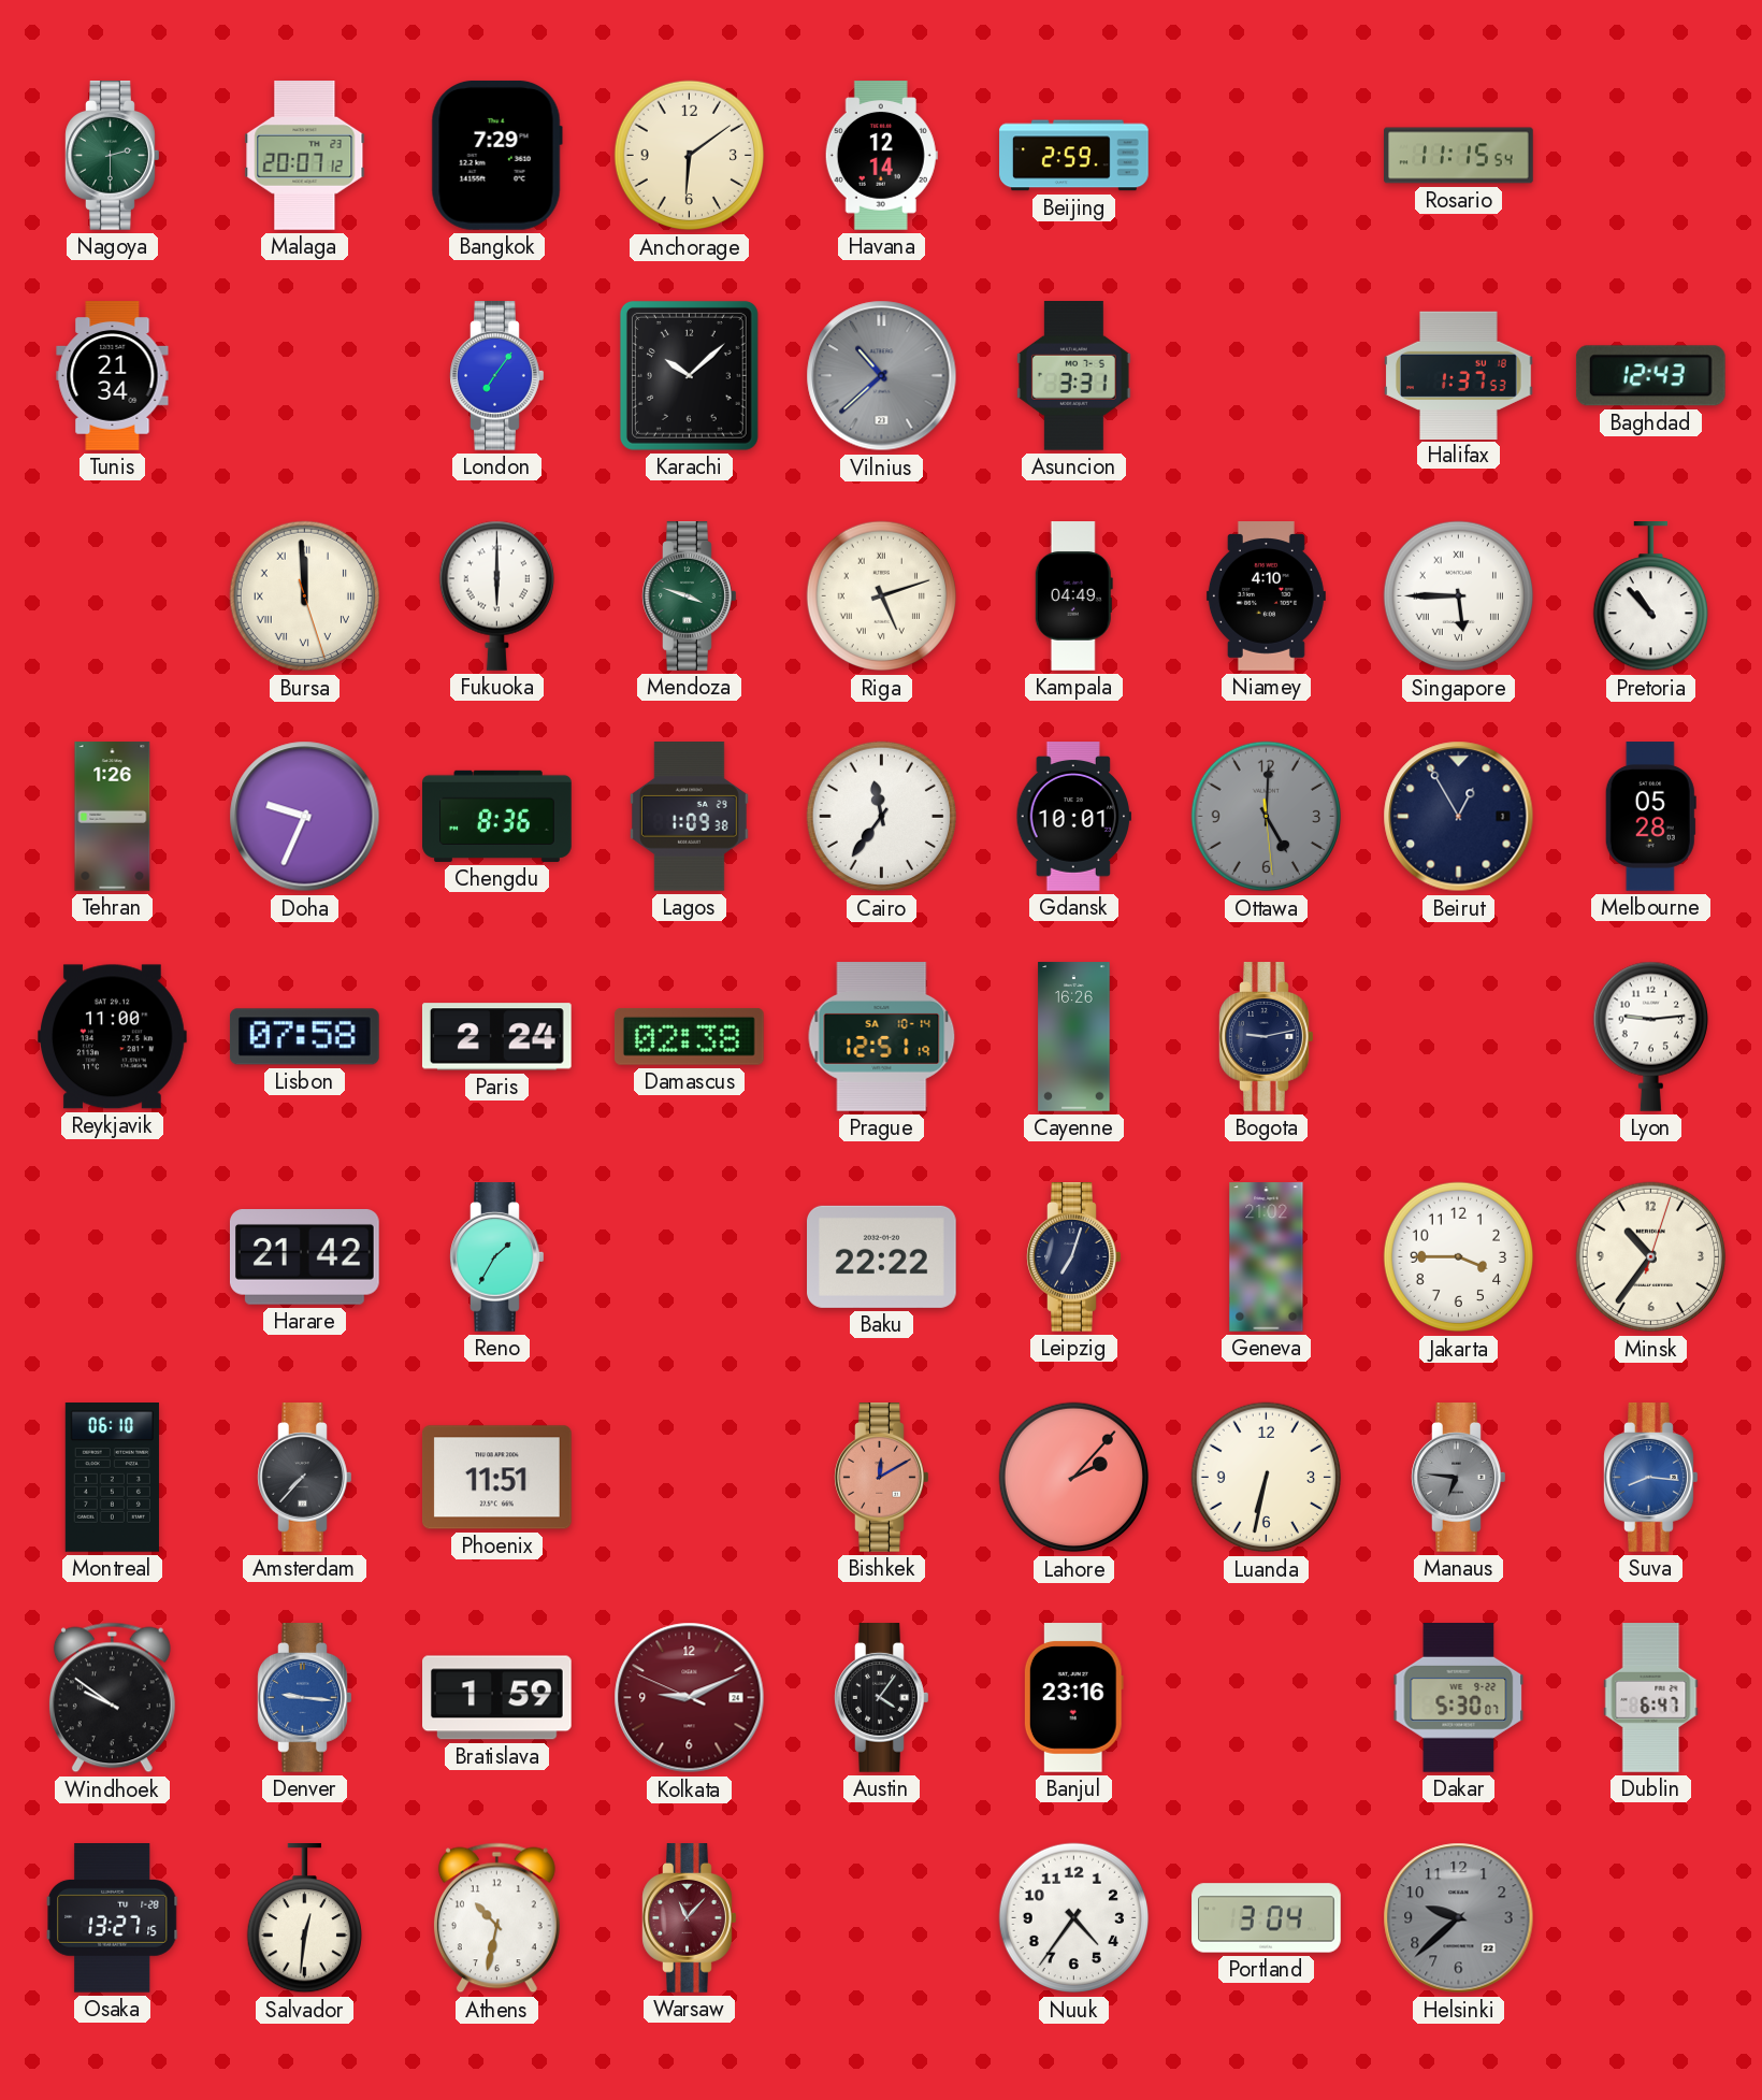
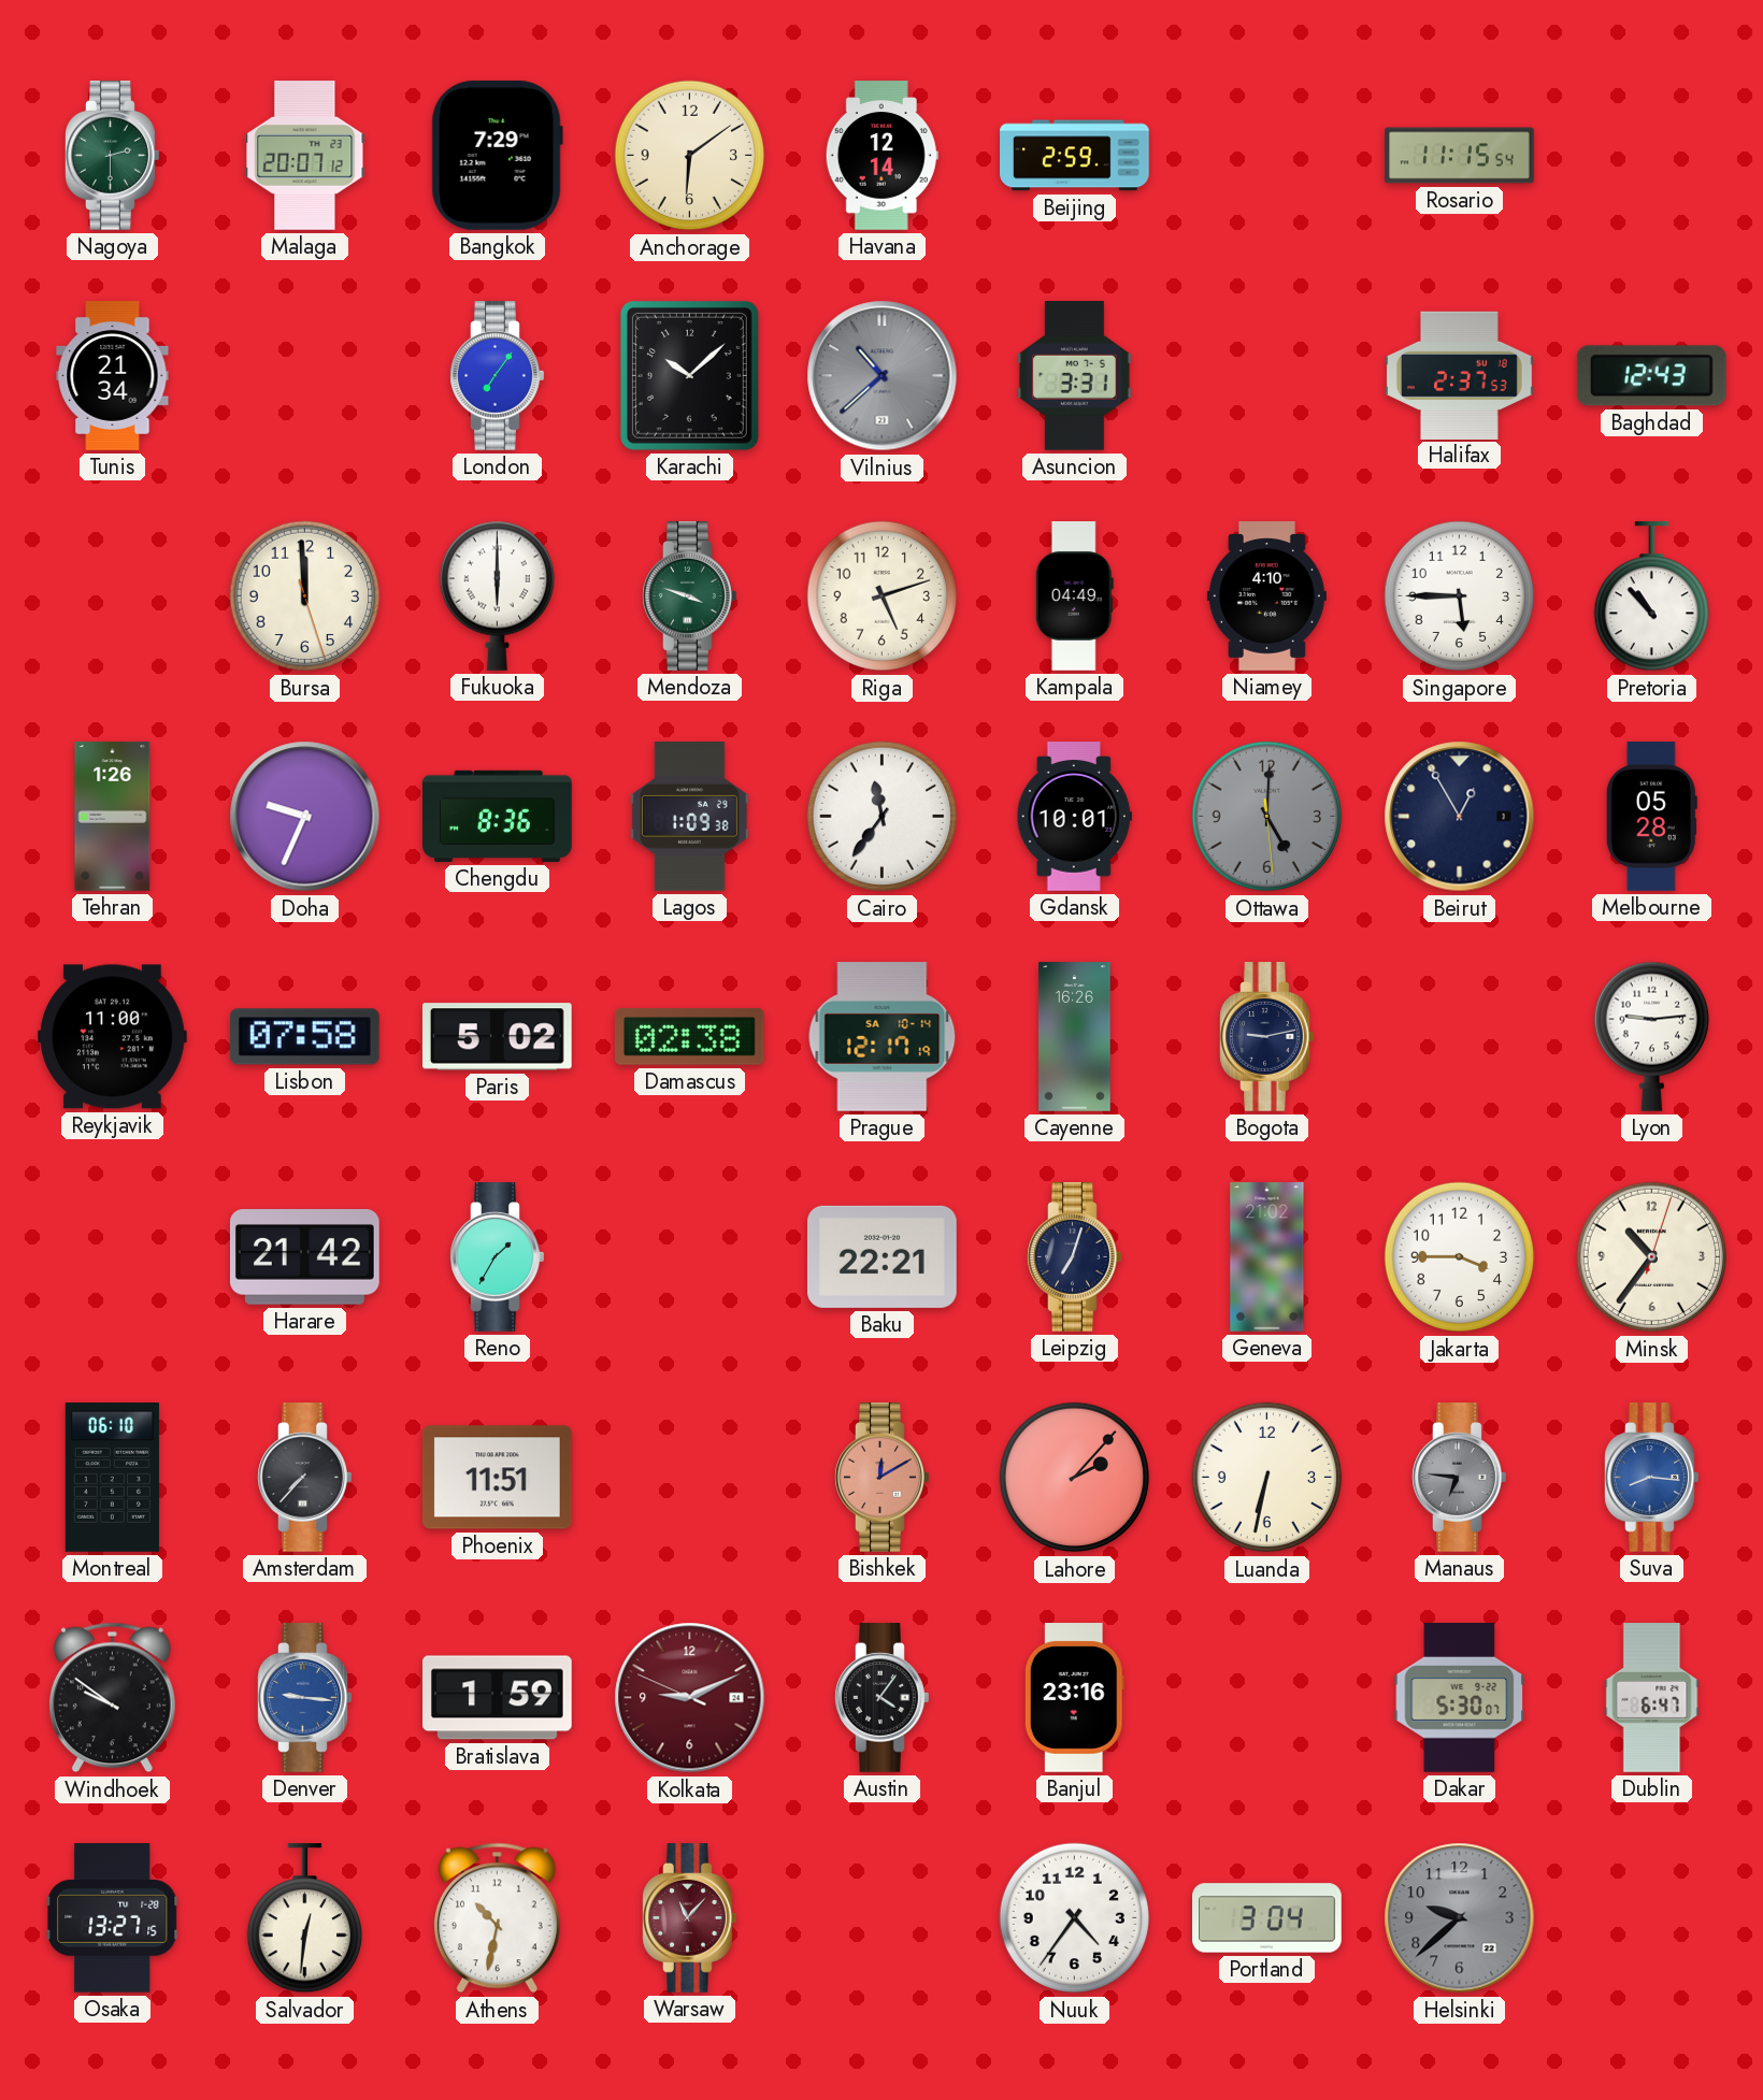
Halifax: 1:37 -> 2:37
Bursa numerals: Roman -> Arabic
Riga numerals: Roman -> Arabic
Singapore numerals: Roman -> Arabic
Paris: 2:24 -> 5:02
Prague: 12:51 -> 12:17
Baku: 22:22 -> 22:21
